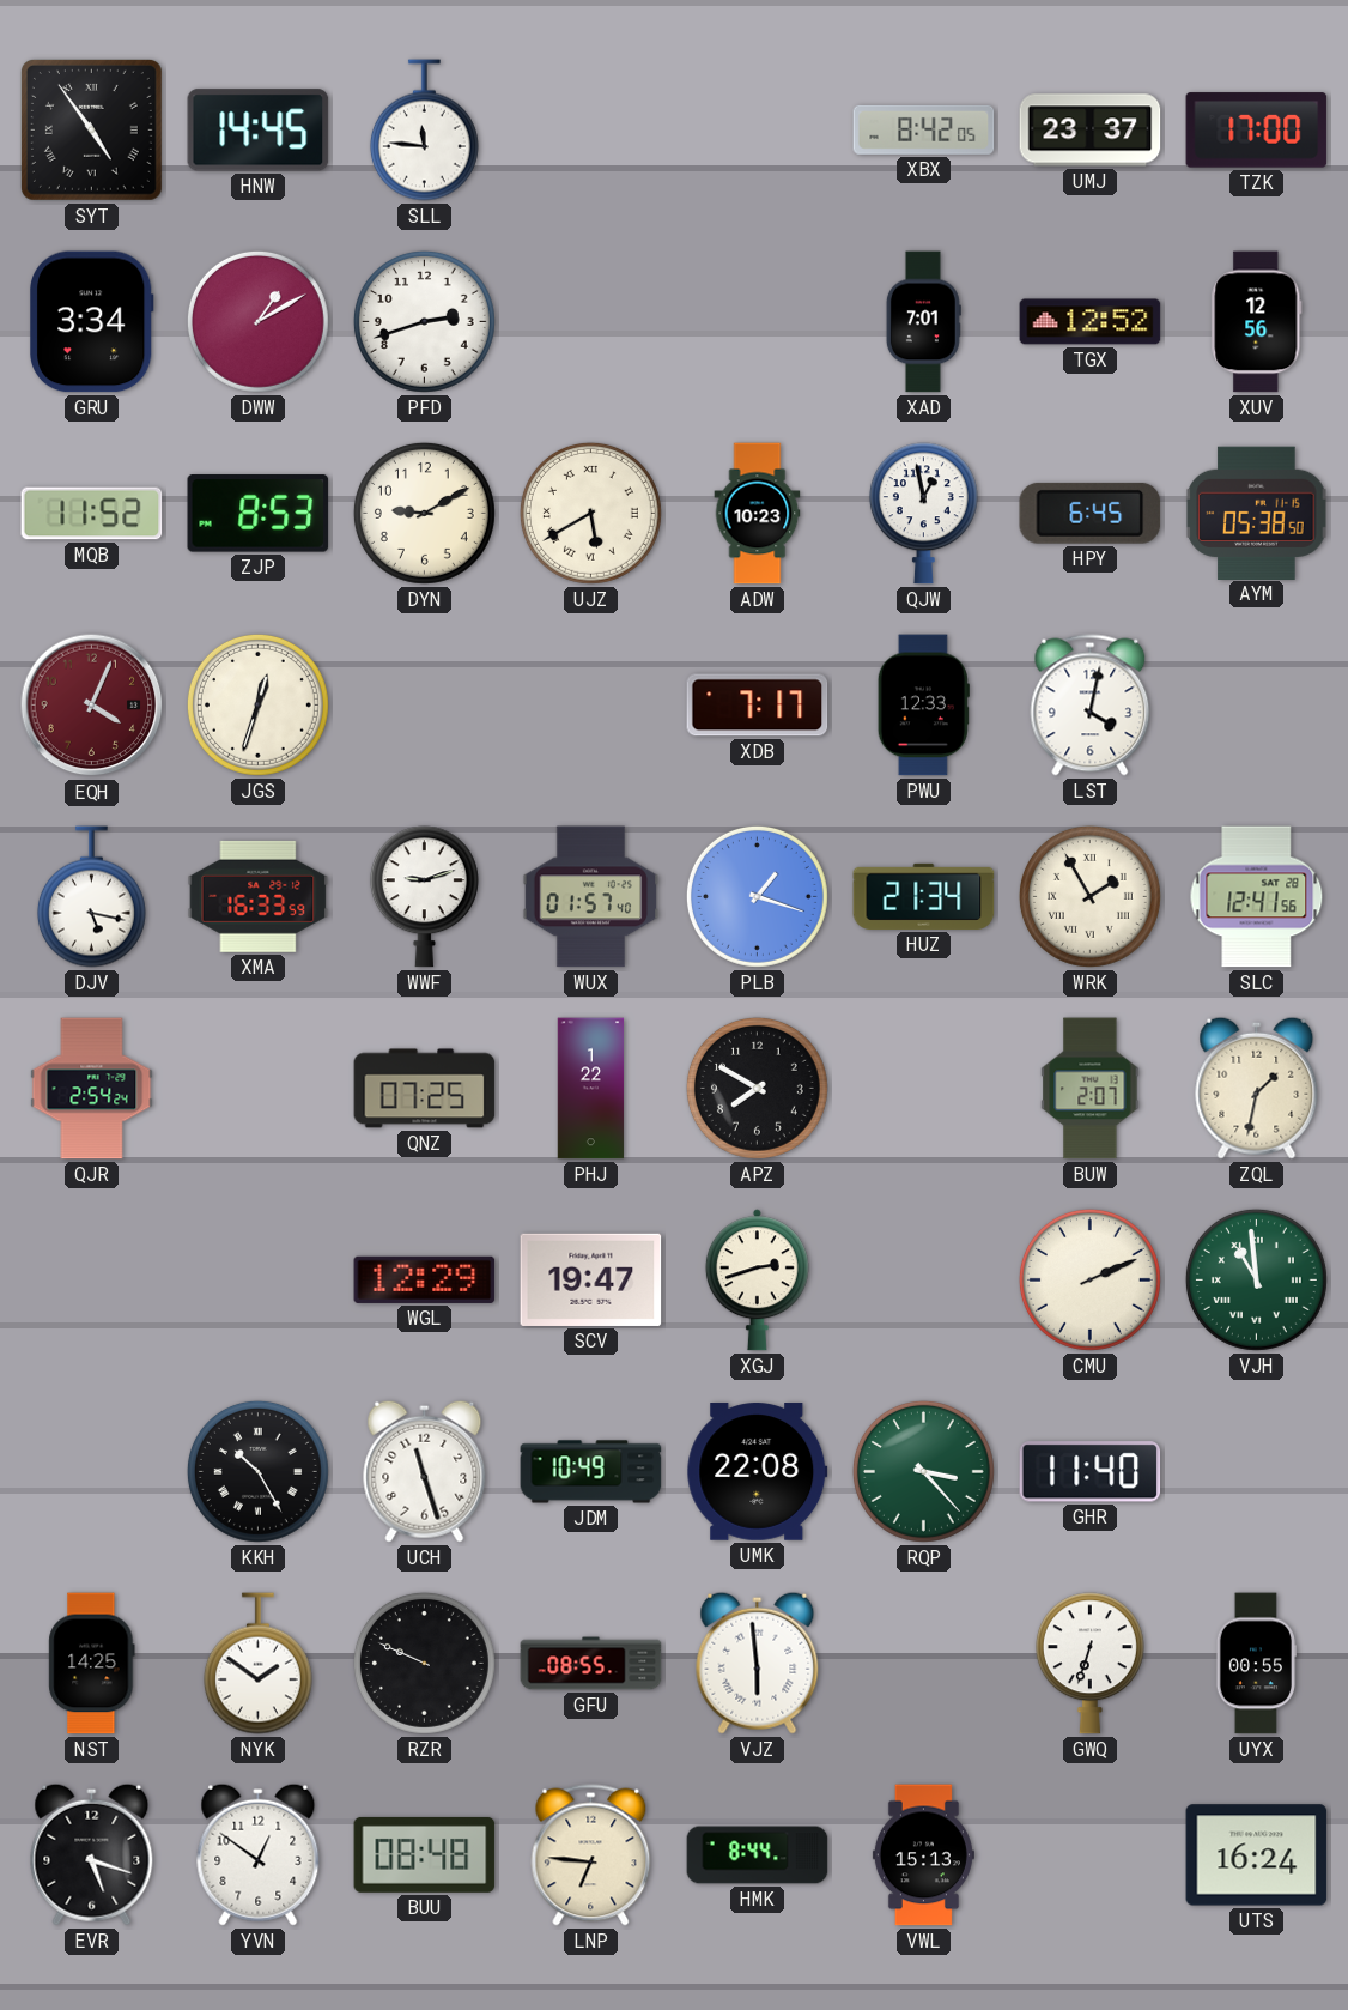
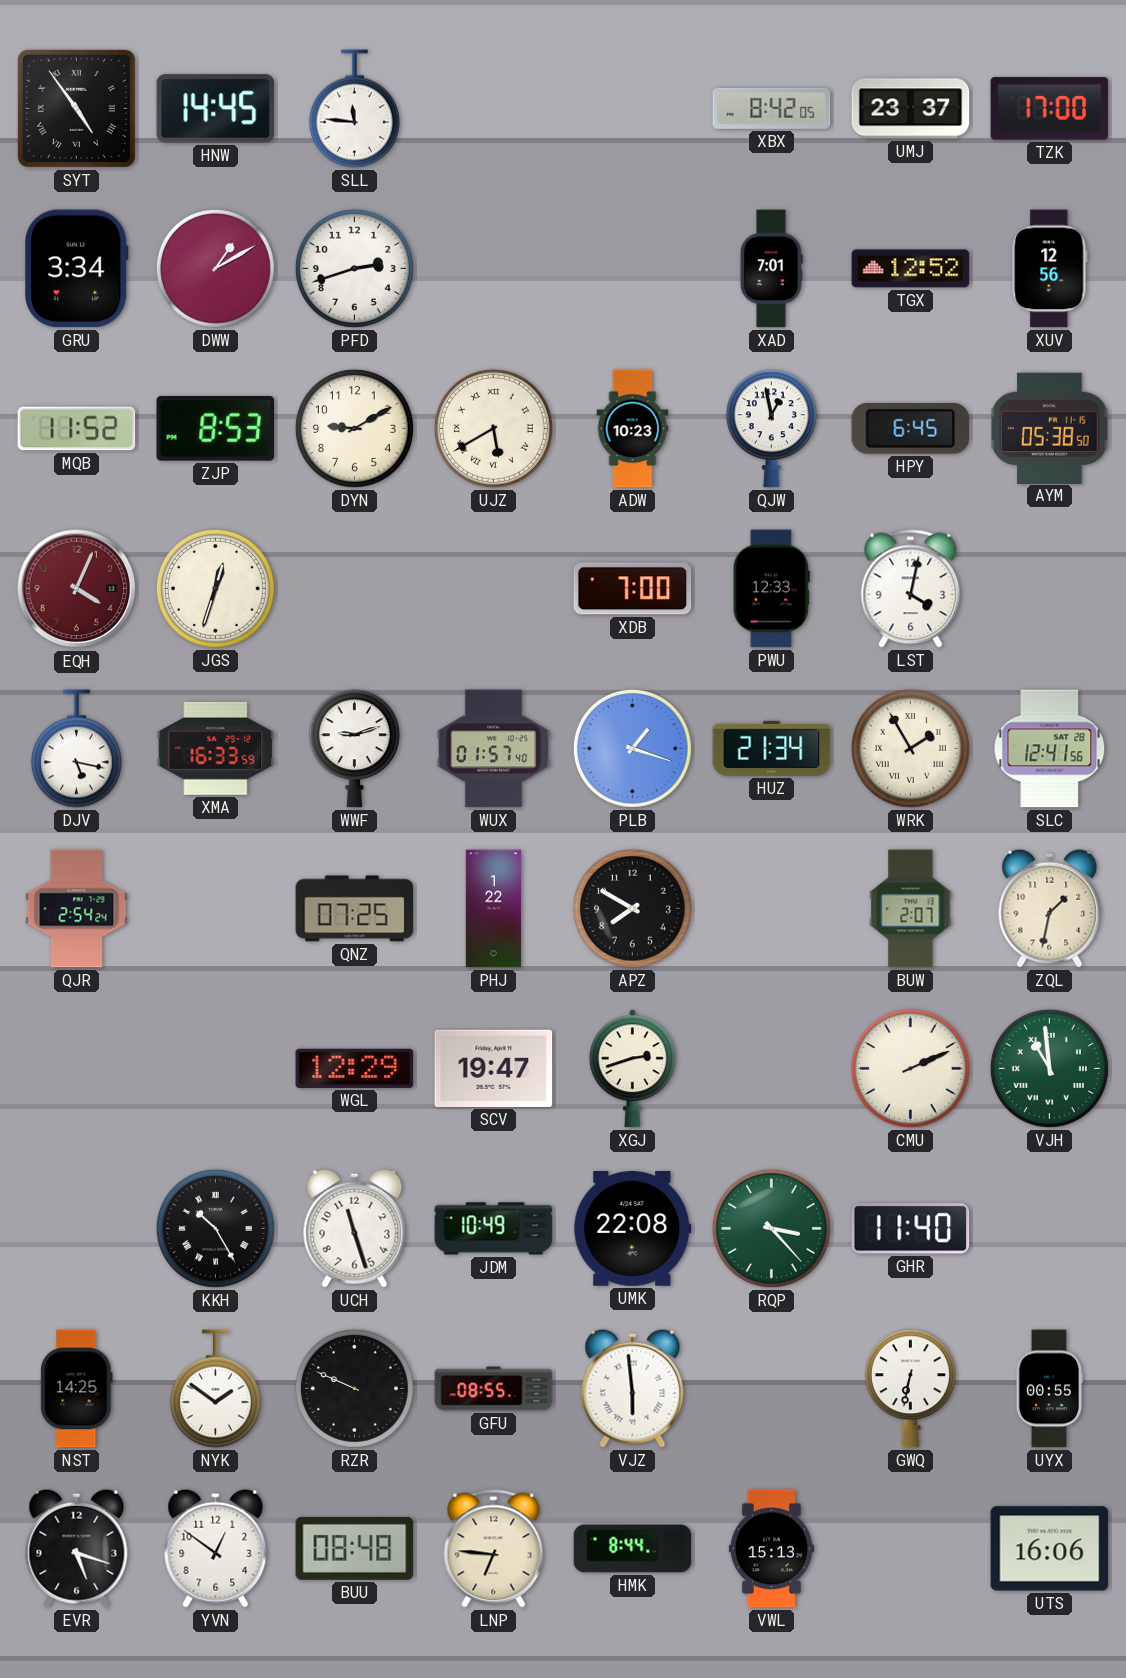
XDB: 7:17 -> 7:00
GWQ: 6:33 -> 6:32
UTS: 16:24 -> 16:06
